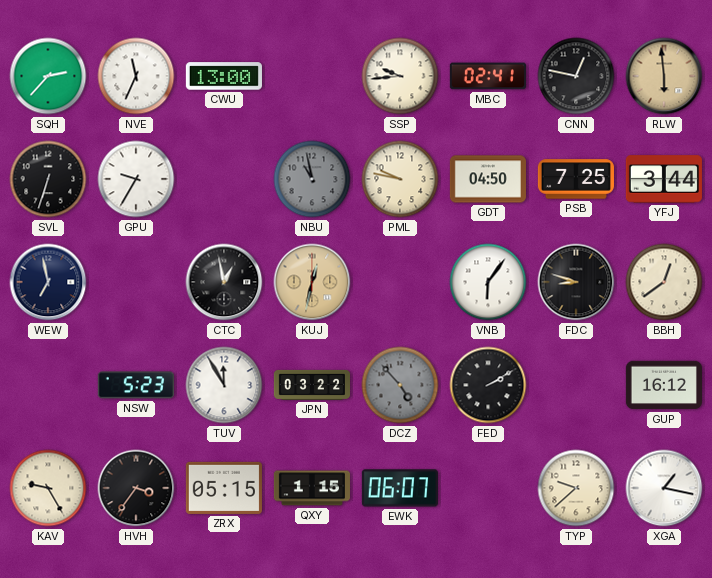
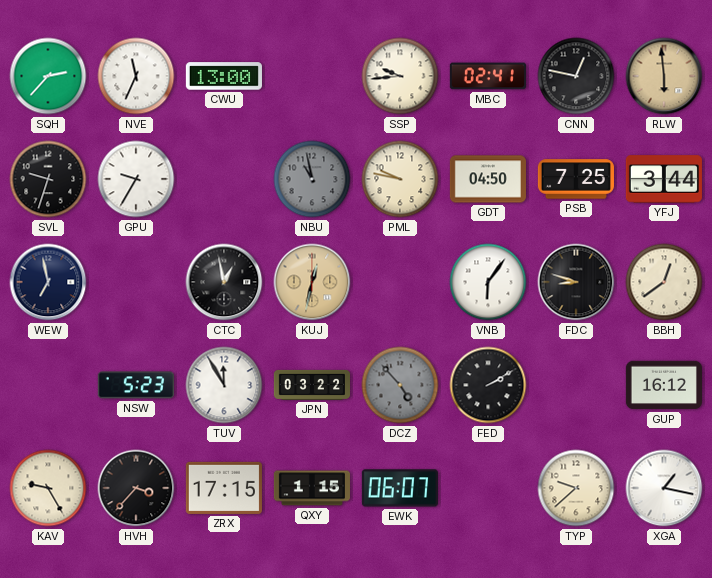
SVL: 6:33 -> 9:33
HVH: 3:36 -> 3:37
ZRX: 05:15 -> 17:15
